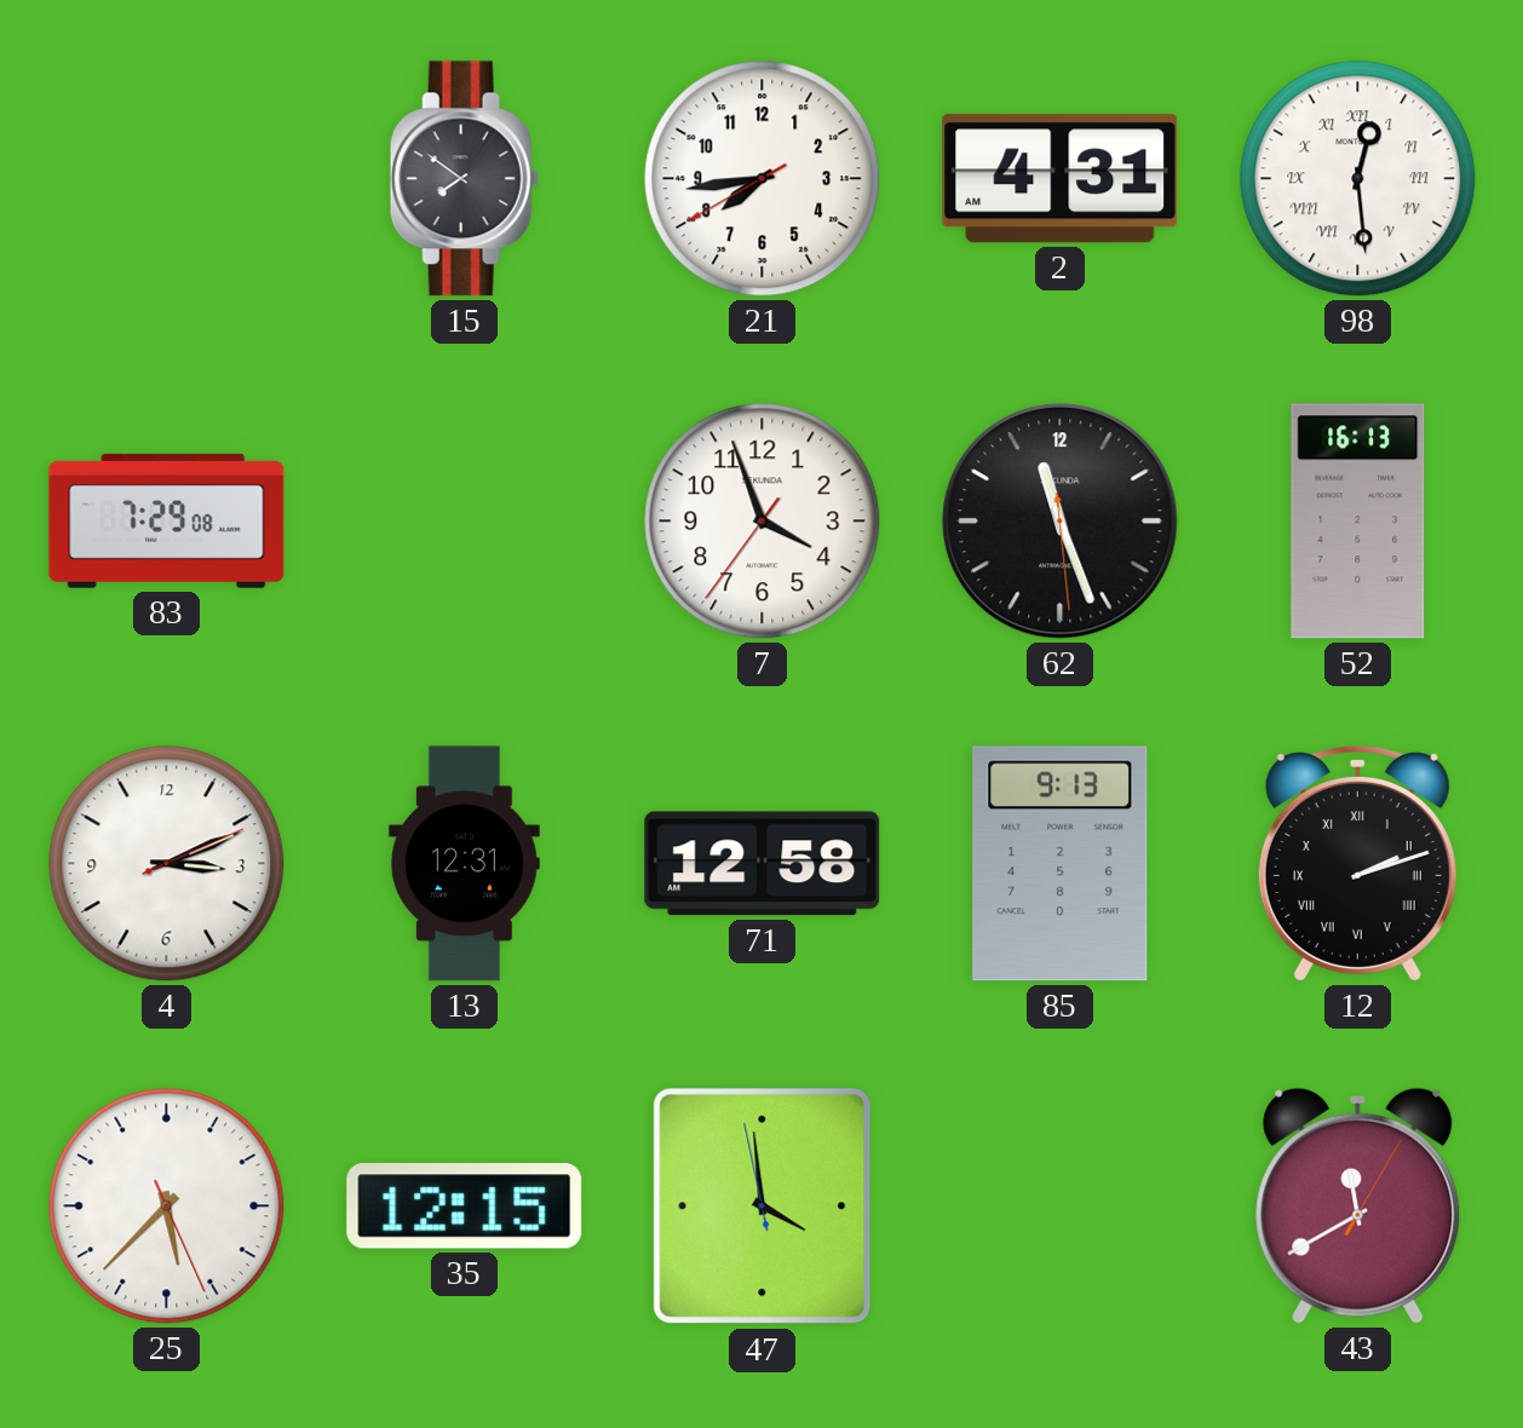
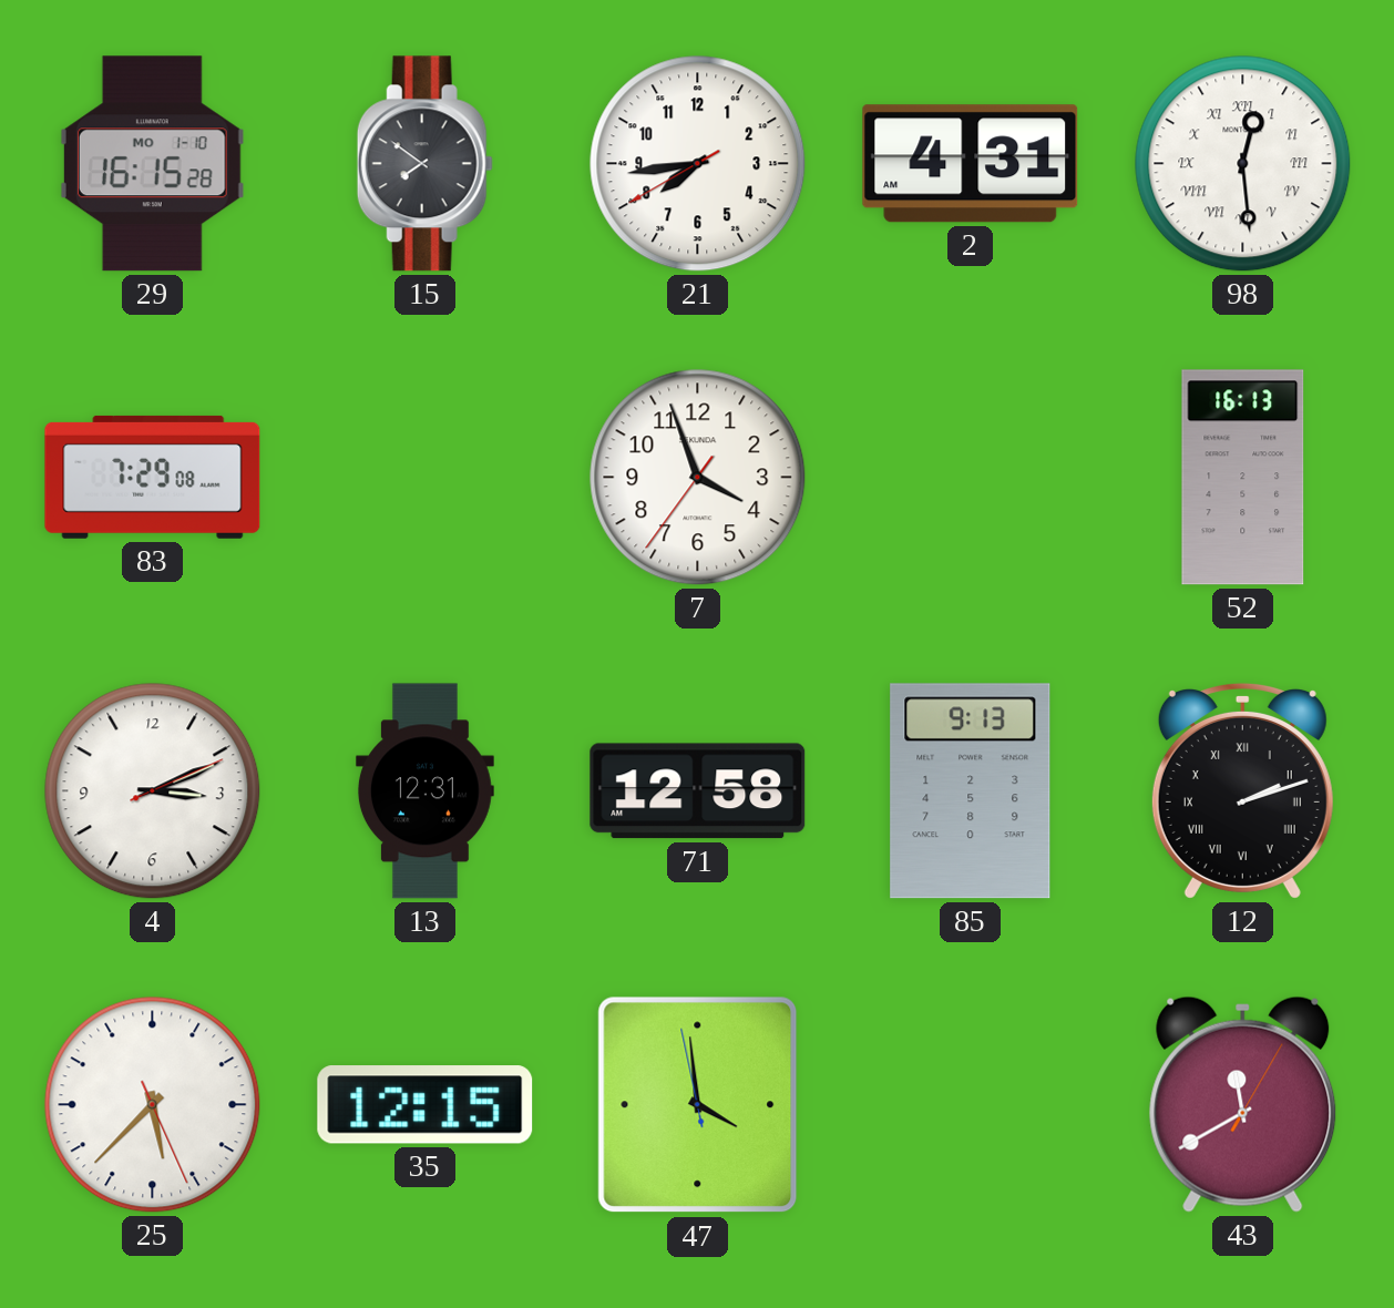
29: none -> 16:15
62: 11:26 -> none
